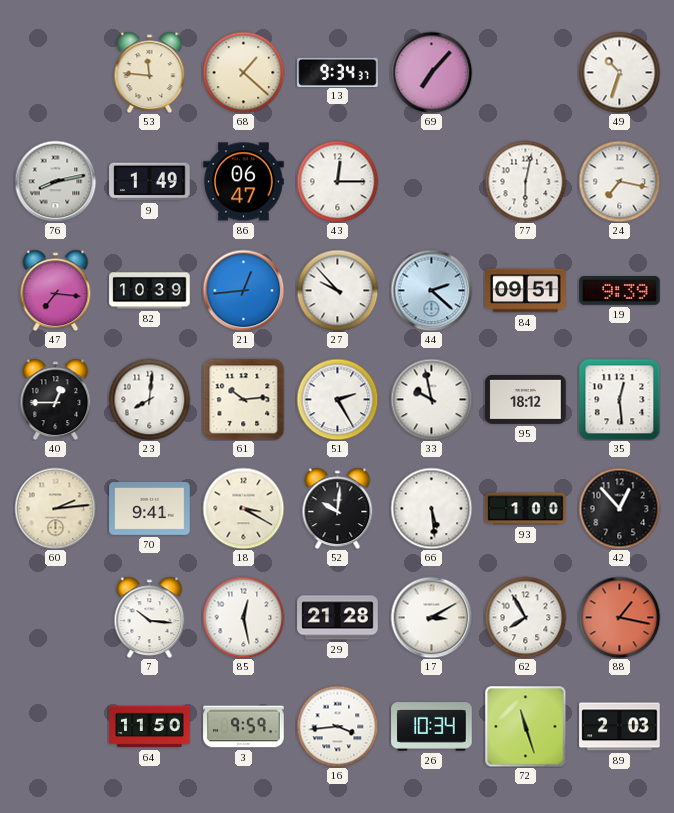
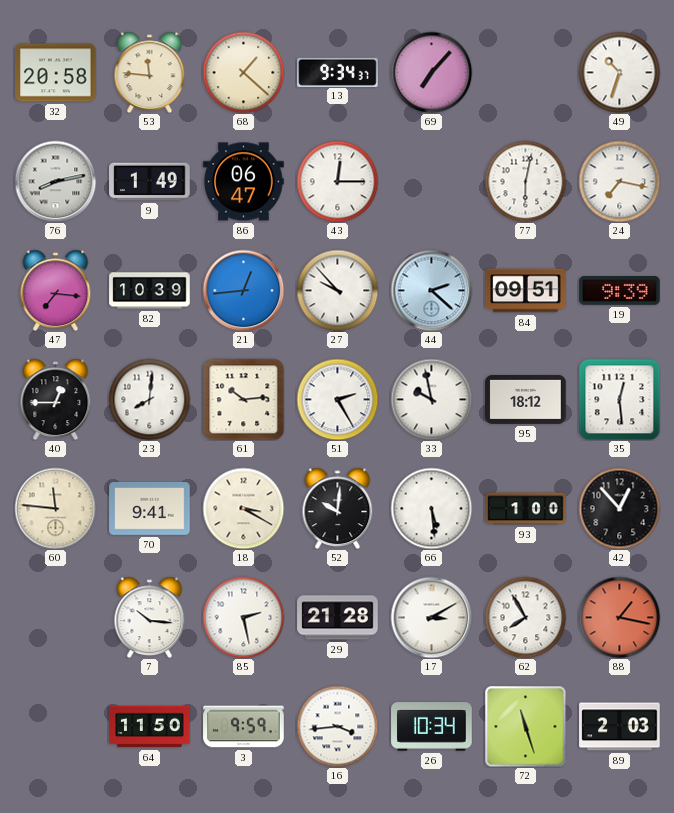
32: none -> 20:58
60: 2:14 -> 11:46
85: 12:28 -> 2:28
